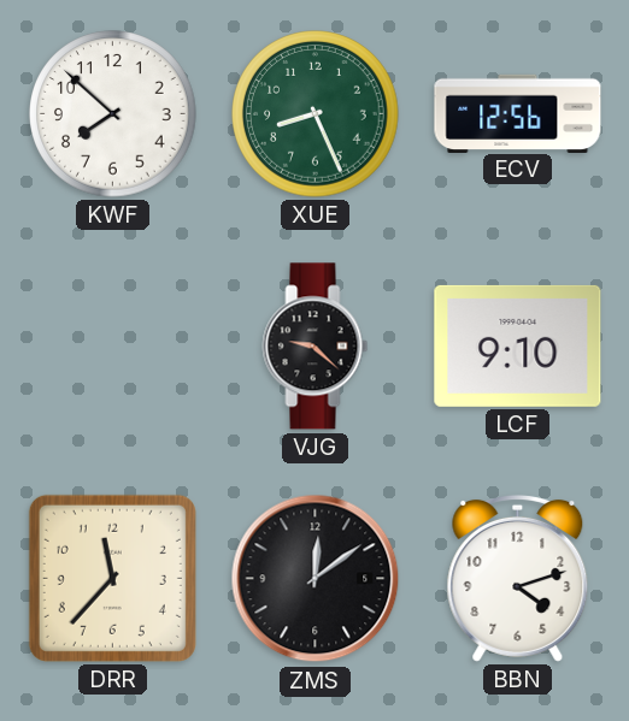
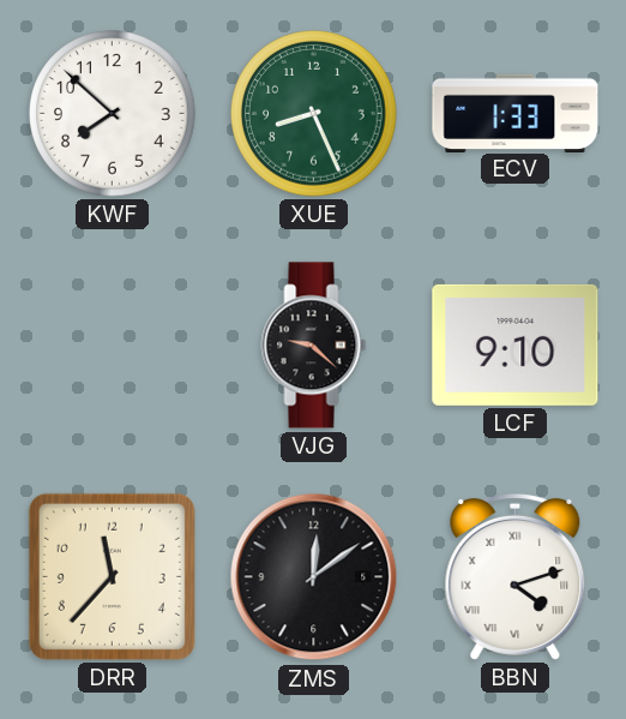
ECV: 12:56 -> 1:33
BBN numerals: Arabic -> Roman
